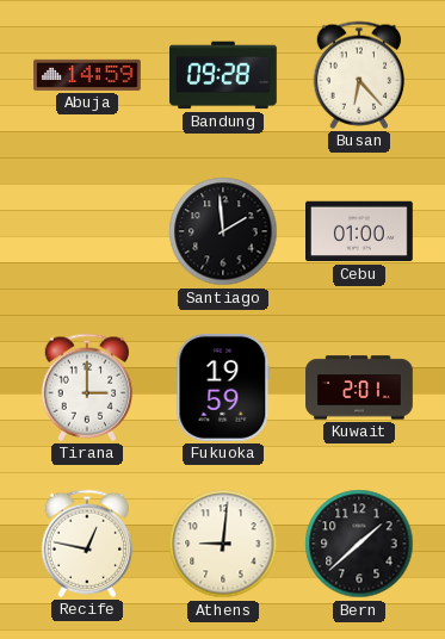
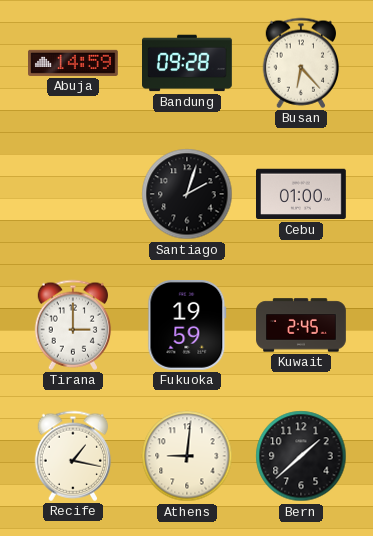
Santiago: 1:59 -> 2:03
Kuwait: 2:01 -> 2:45
Recife: 12:47 -> 1:17
